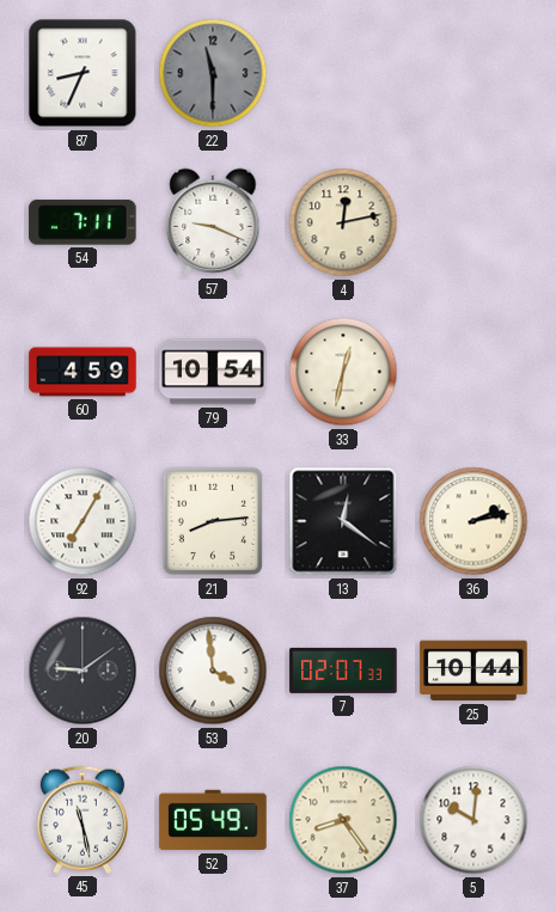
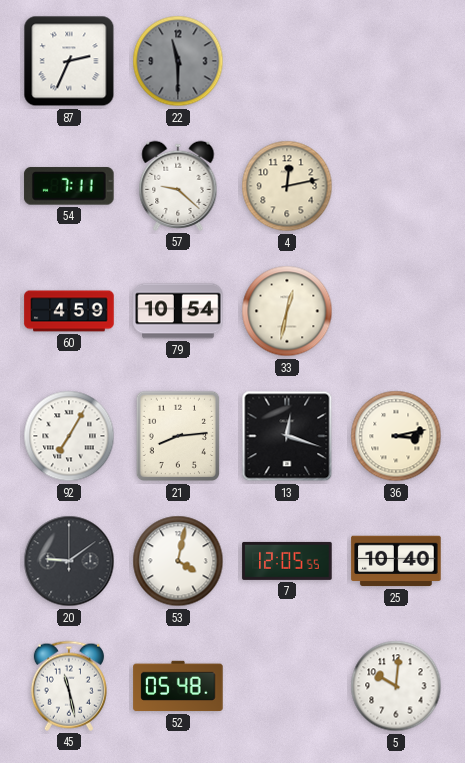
87: 8:34 -> 2:34
57: 9:19 -> 9:22
13: 12:21 -> 12:18
36: 2:13 -> 3:13
53: 3:59 -> 4:02
7: 02:07 -> 12:05
25: 10:44 -> 10:40
52: 05:49 -> 05:48
37: 8:24 -> none
